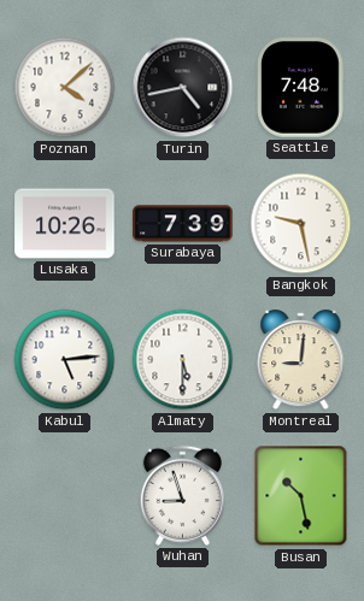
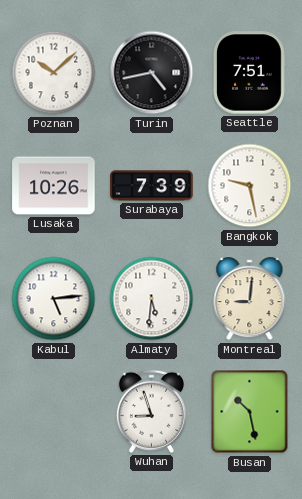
Poznan: 4:08 -> 10:08
Seattle: 7:48 -> 7:51
Almaty: 5:30 -> 5:31
